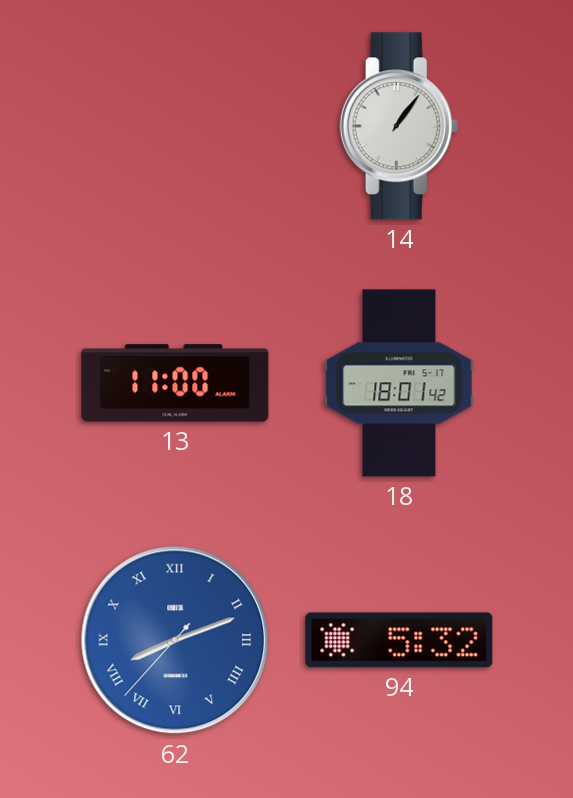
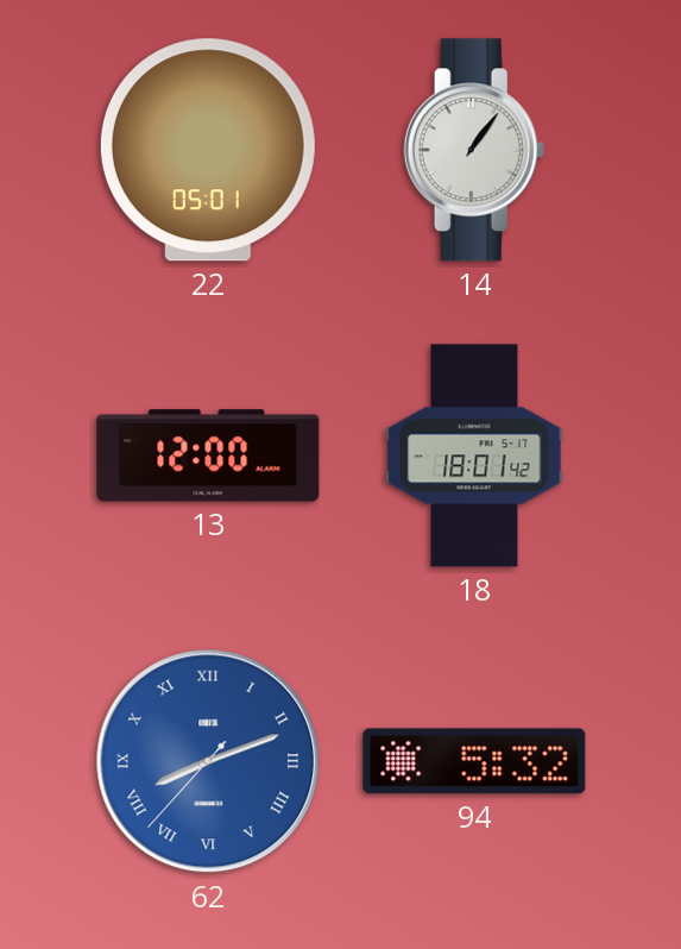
22: none -> 05:01
13: 11:00 -> 12:00
